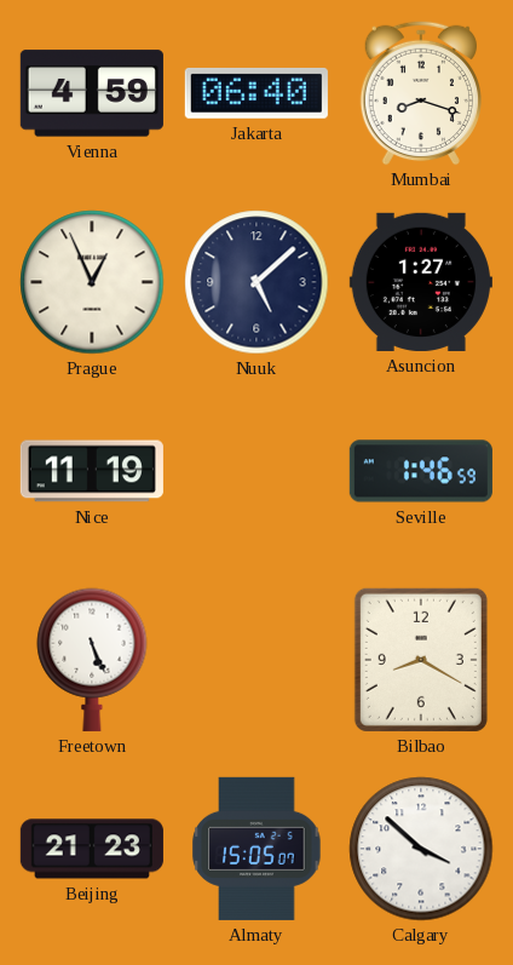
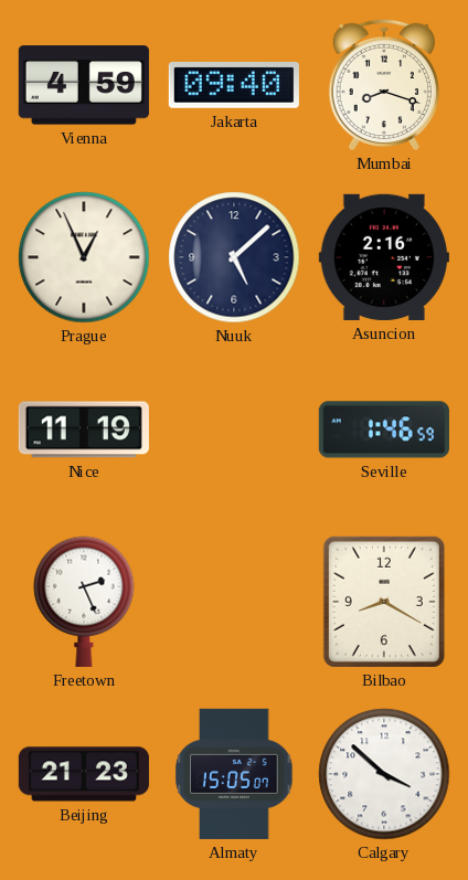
Jakarta: 06:40 -> 09:40
Asuncion: 1:27 -> 2:16
Freetown: 5:26 -> 2:26
